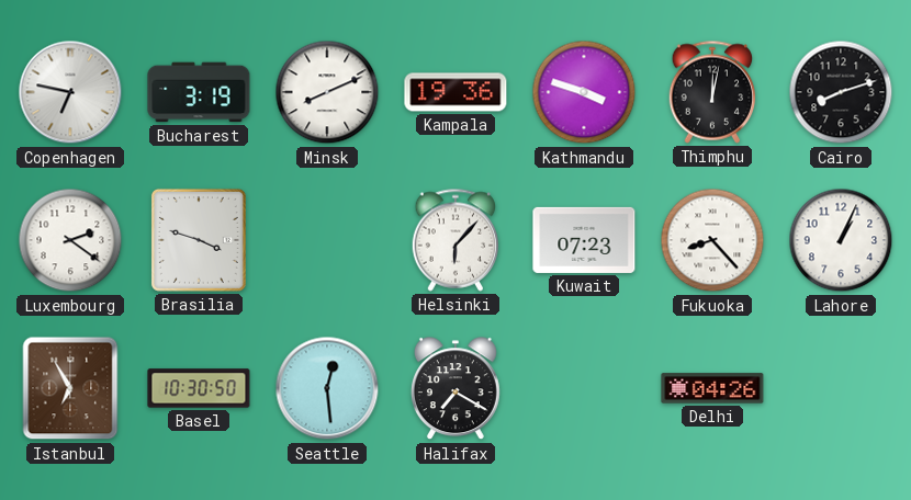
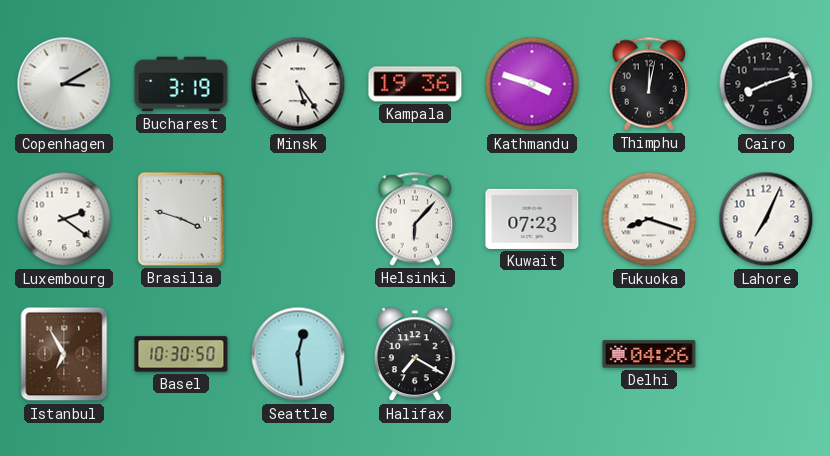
Copenhagen: 6:47 -> 3:10
Minsk: 8:11 -> 5:24
Fukuoka: 8:23 -> 8:18
Lahore: 1:04 -> 7:04
